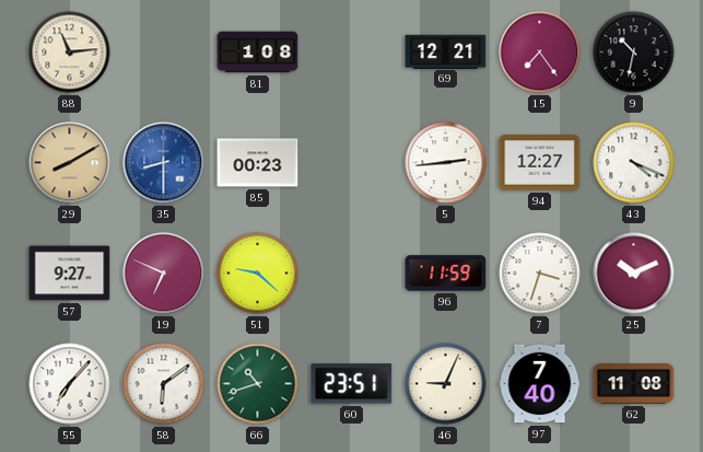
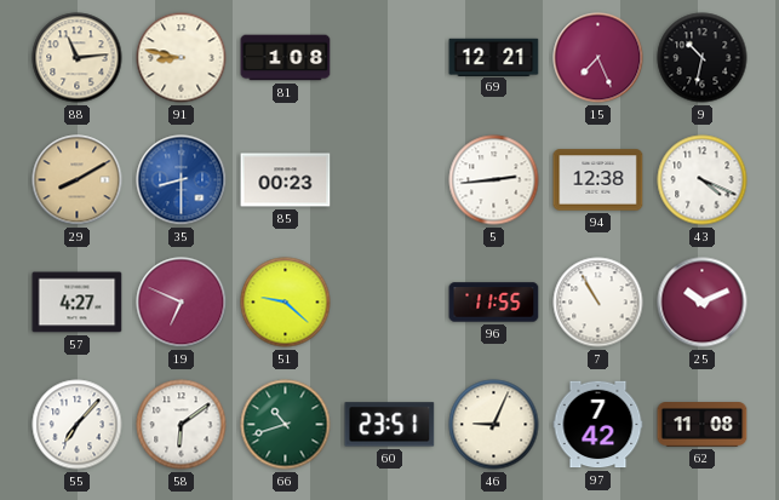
91: none -> 8:47
15: 7:24 -> 7:26
94: 12:27 -> 12:38
57: 9:27 -> 4:27
96: 11:59 -> 11:55
7: 3:33 -> 10:55
97: 7:40 -> 7:42
